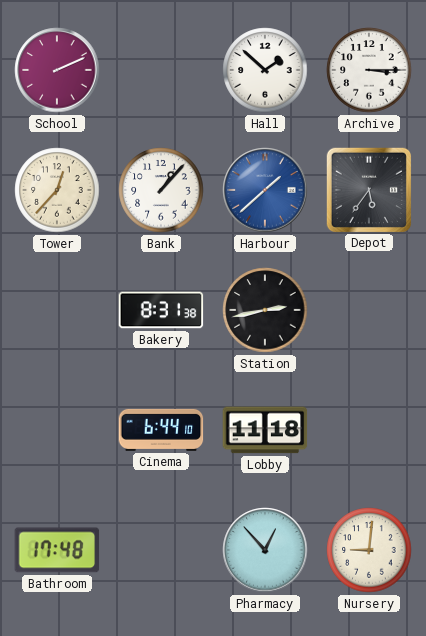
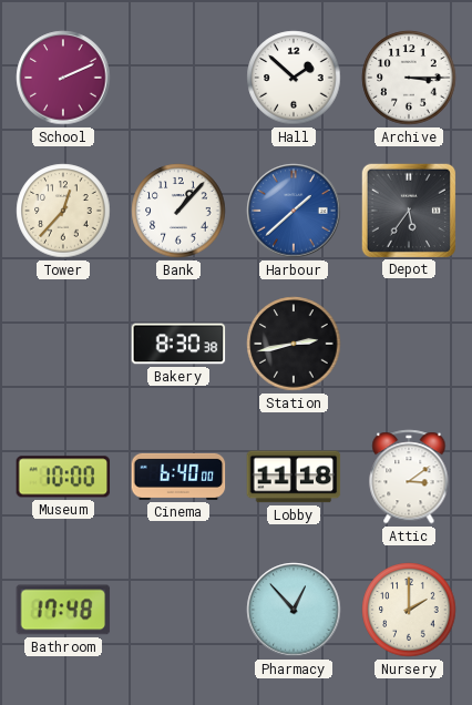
Bakery: 8:31 -> 8:30
Museum: none -> 10:00
Cinema: 6:44 -> 6:40
Attic: none -> 3:09
Nursery: 9:01 -> 2:00
